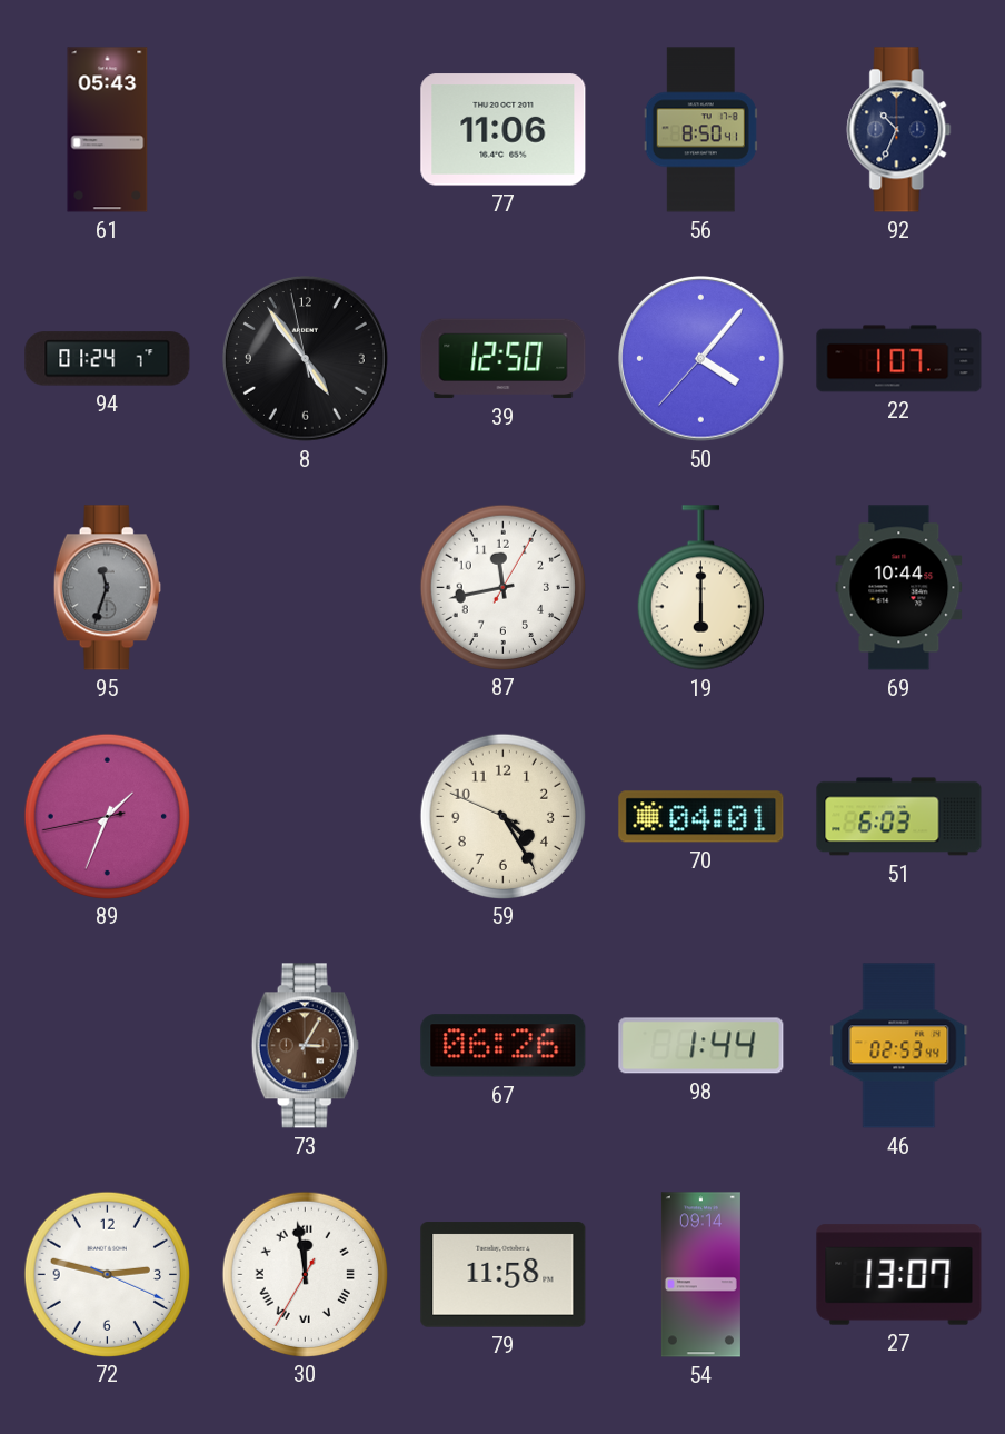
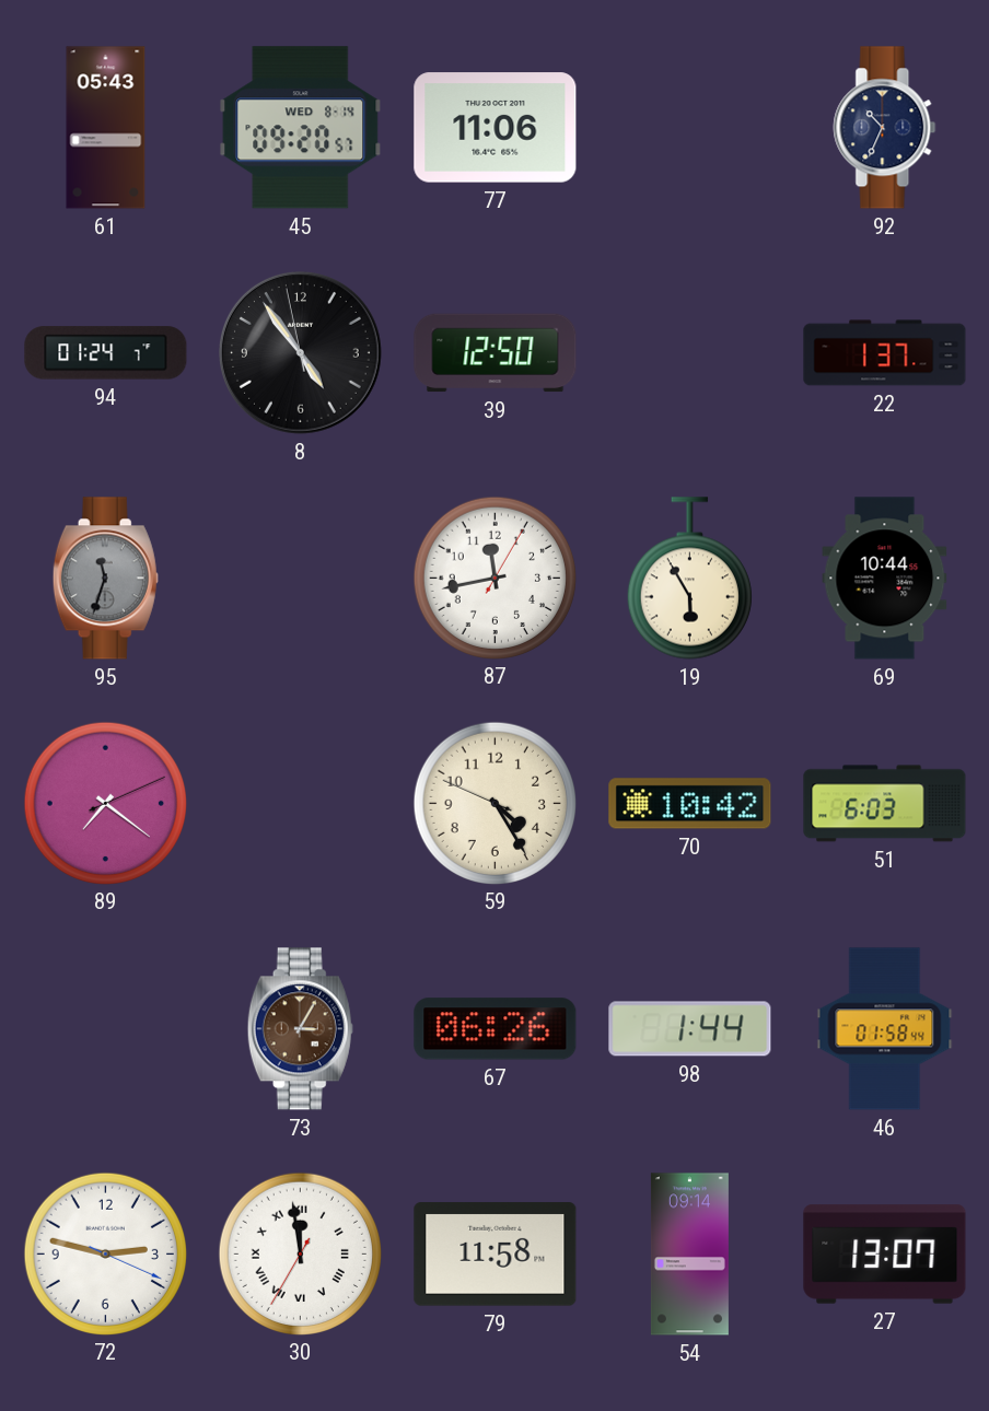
45: none -> 09:20
56: 8:50 -> none
50: 4:06 -> none
22: 1:07 -> 1:37
19: 6:00 -> 5:55
89: 1:33 -> 7:21
70: 04:01 -> 10:42
46: 02:53 -> 01:58
